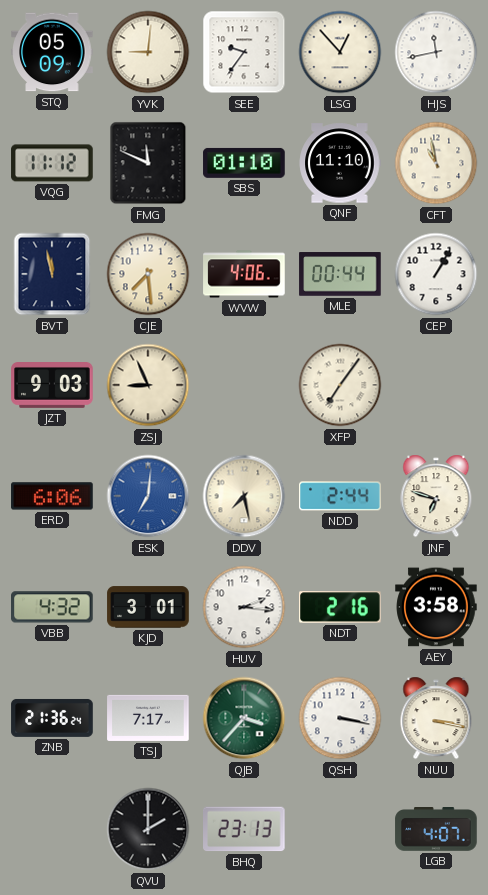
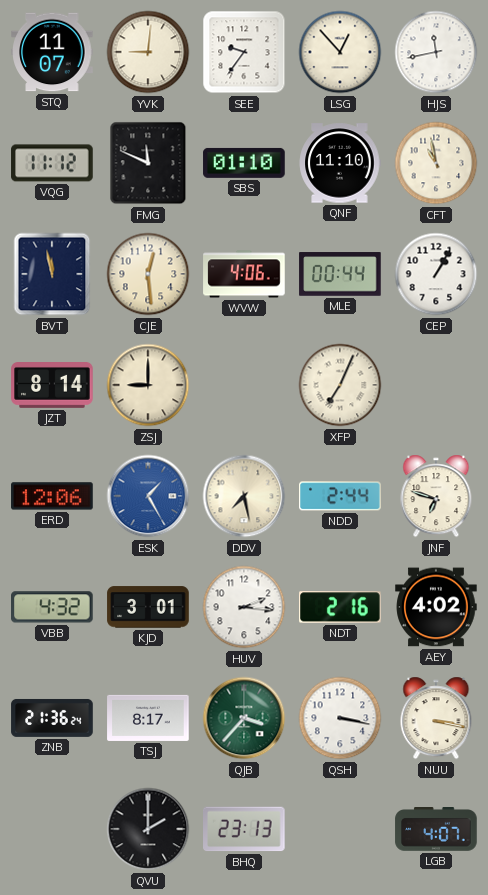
STQ: 05:09 -> 11:07
CJE: 7:29 -> 12:29
JZT: 9:03 -> 8:14
ZSJ: 8:56 -> 9:00
XFP: 7:06 -> 7:04
ERD: 6:06 -> 12:06
ESK: 7:01 -> 1:25
AEY: 3:58 -> 4:02
TSJ: 7:17 -> 8:17
